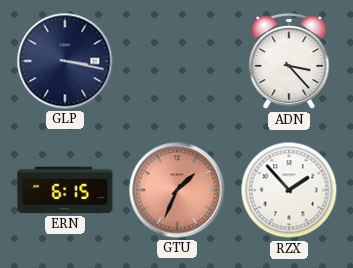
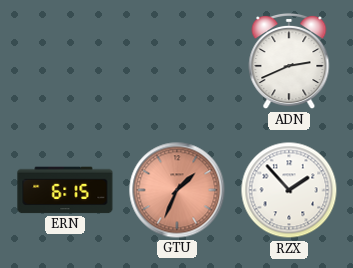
GLP: 3:17 -> none
ADN: 3:23 -> 2:41
